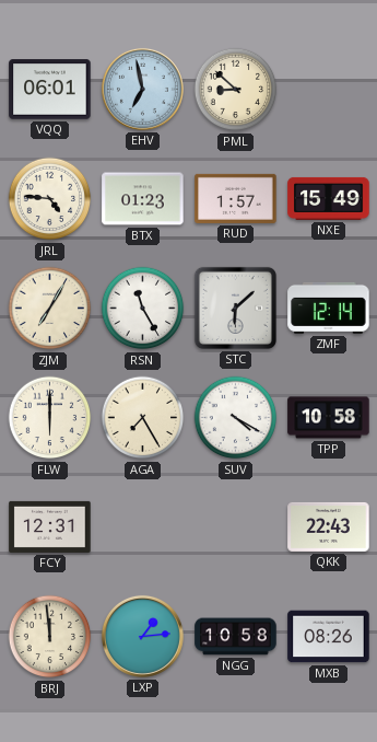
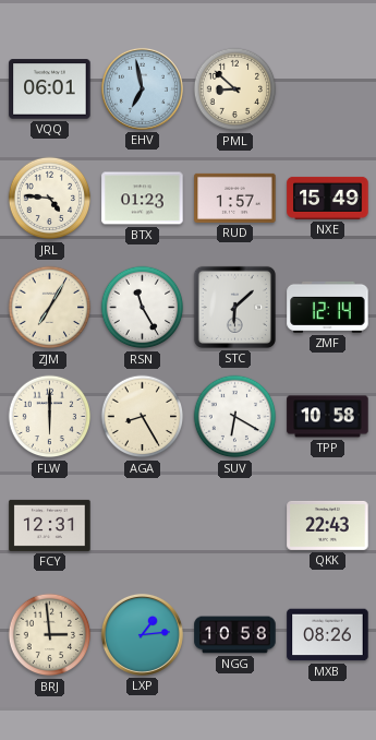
AGA: 7:25 -> 8:25
SUV: 4:20 -> 6:20
BRJ: 11:59 -> 2:59
